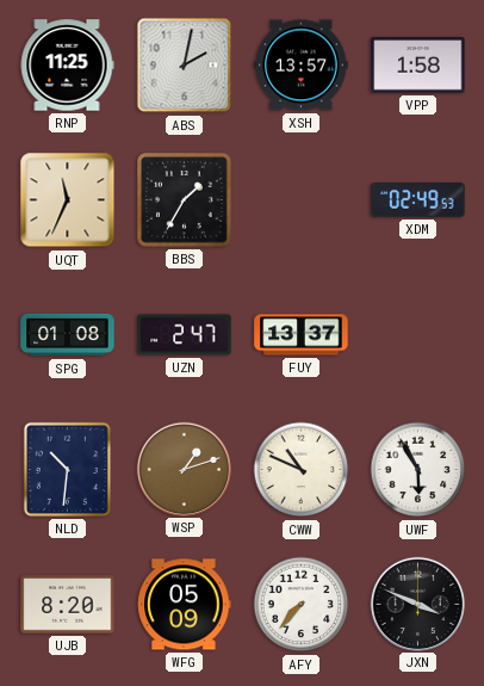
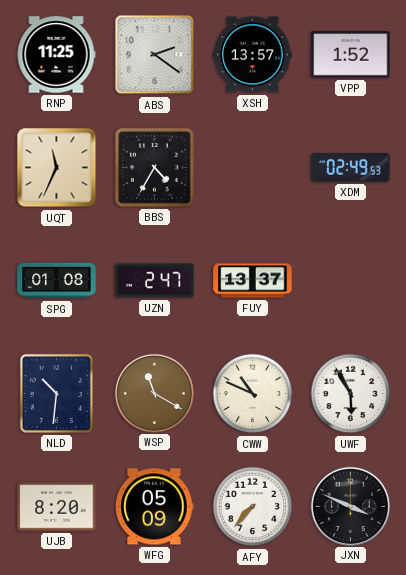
ABS: 2:02 -> 2:21
VPP: 1:58 -> 1:52
BBS: 1:35 -> 4:35
WSP: 1:12 -> 11:20
